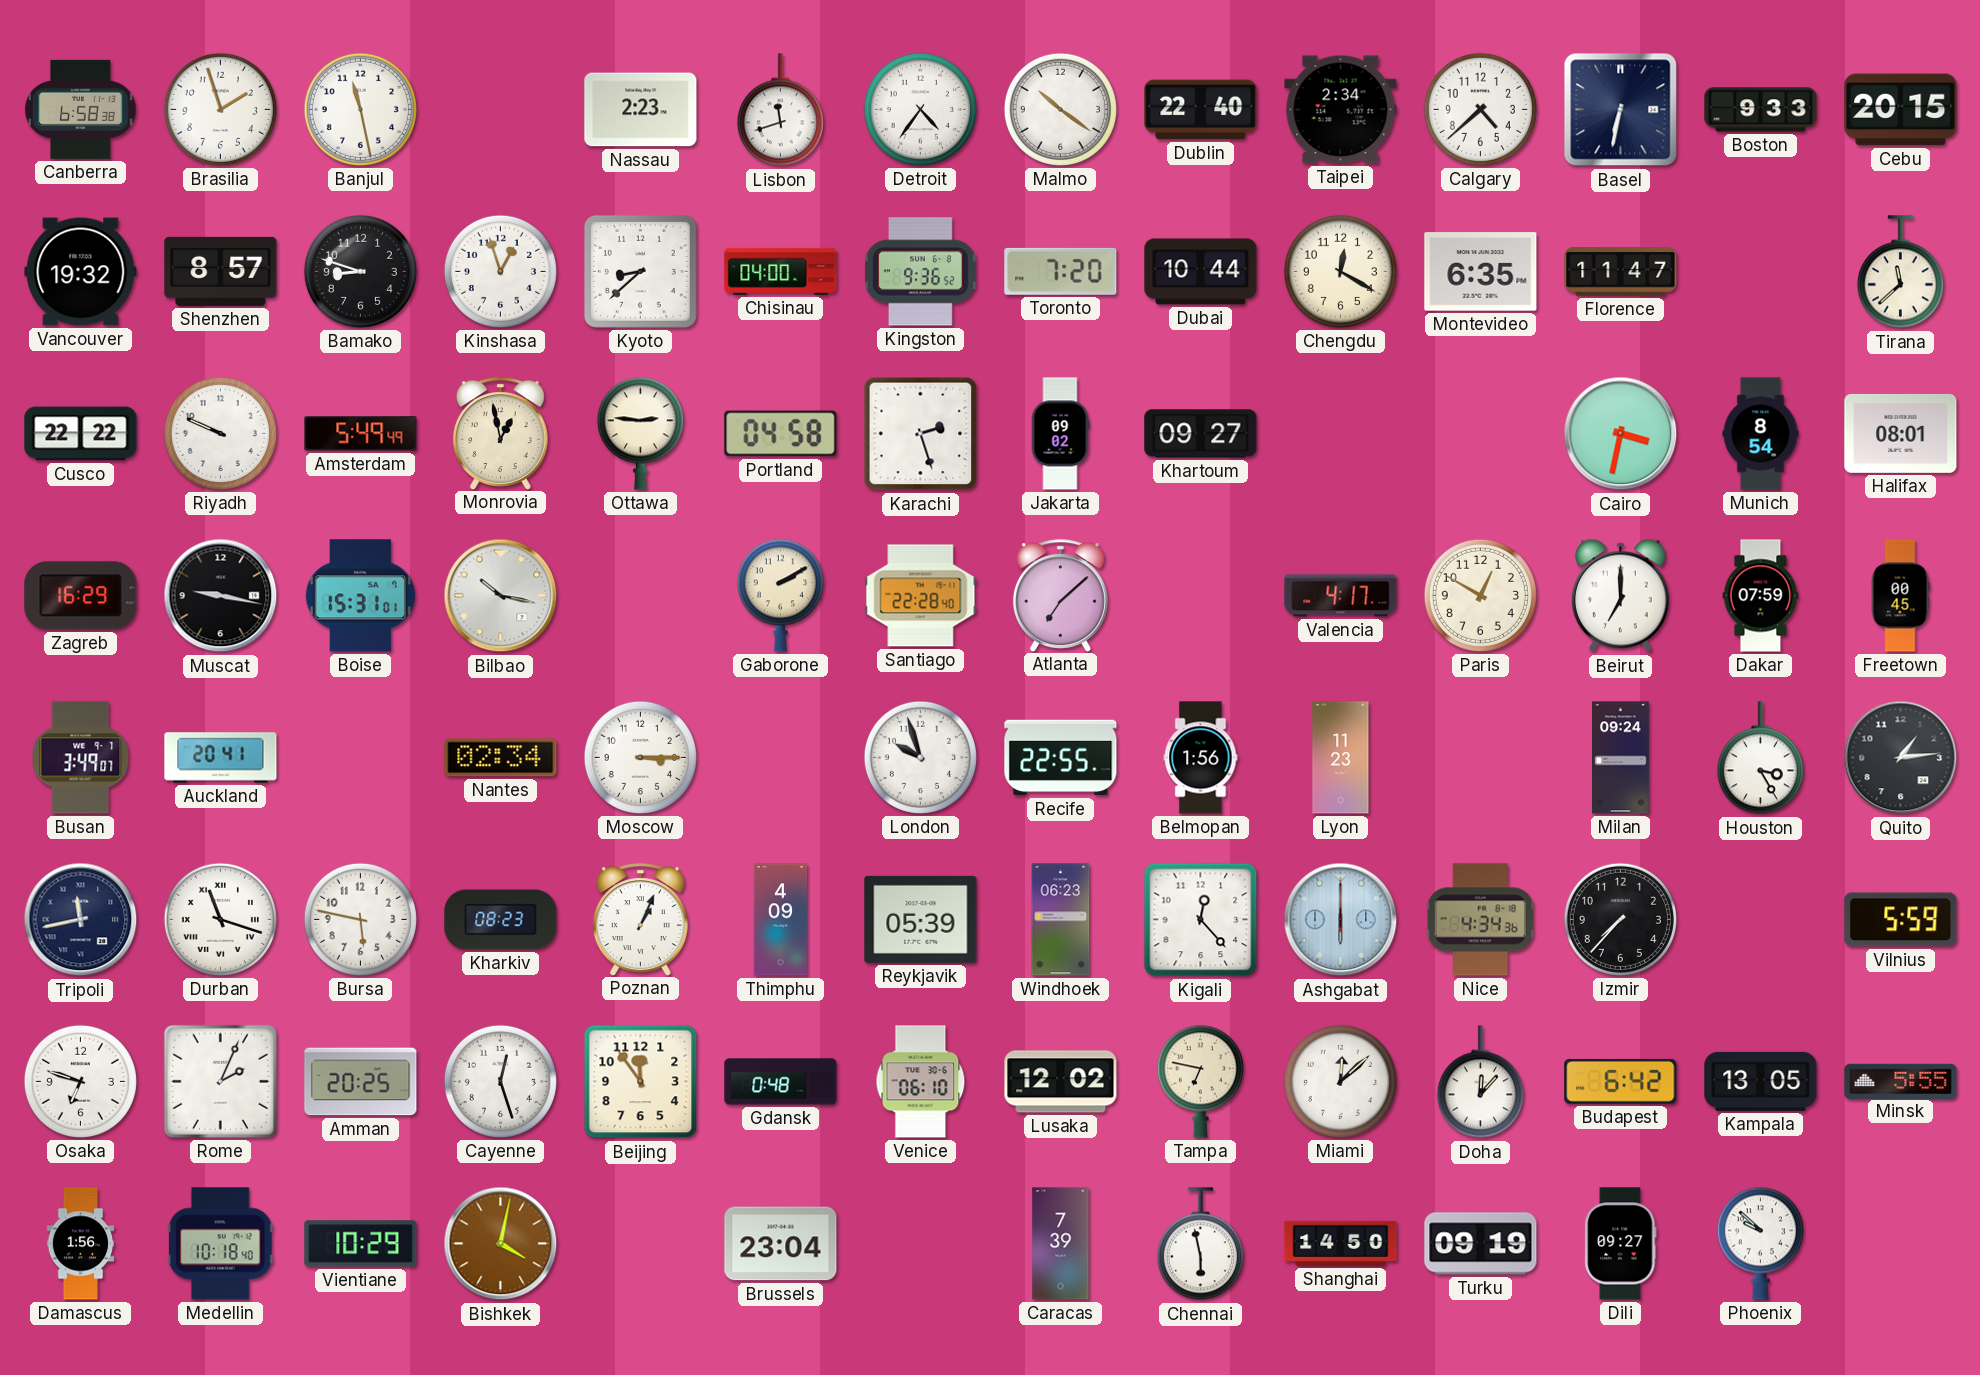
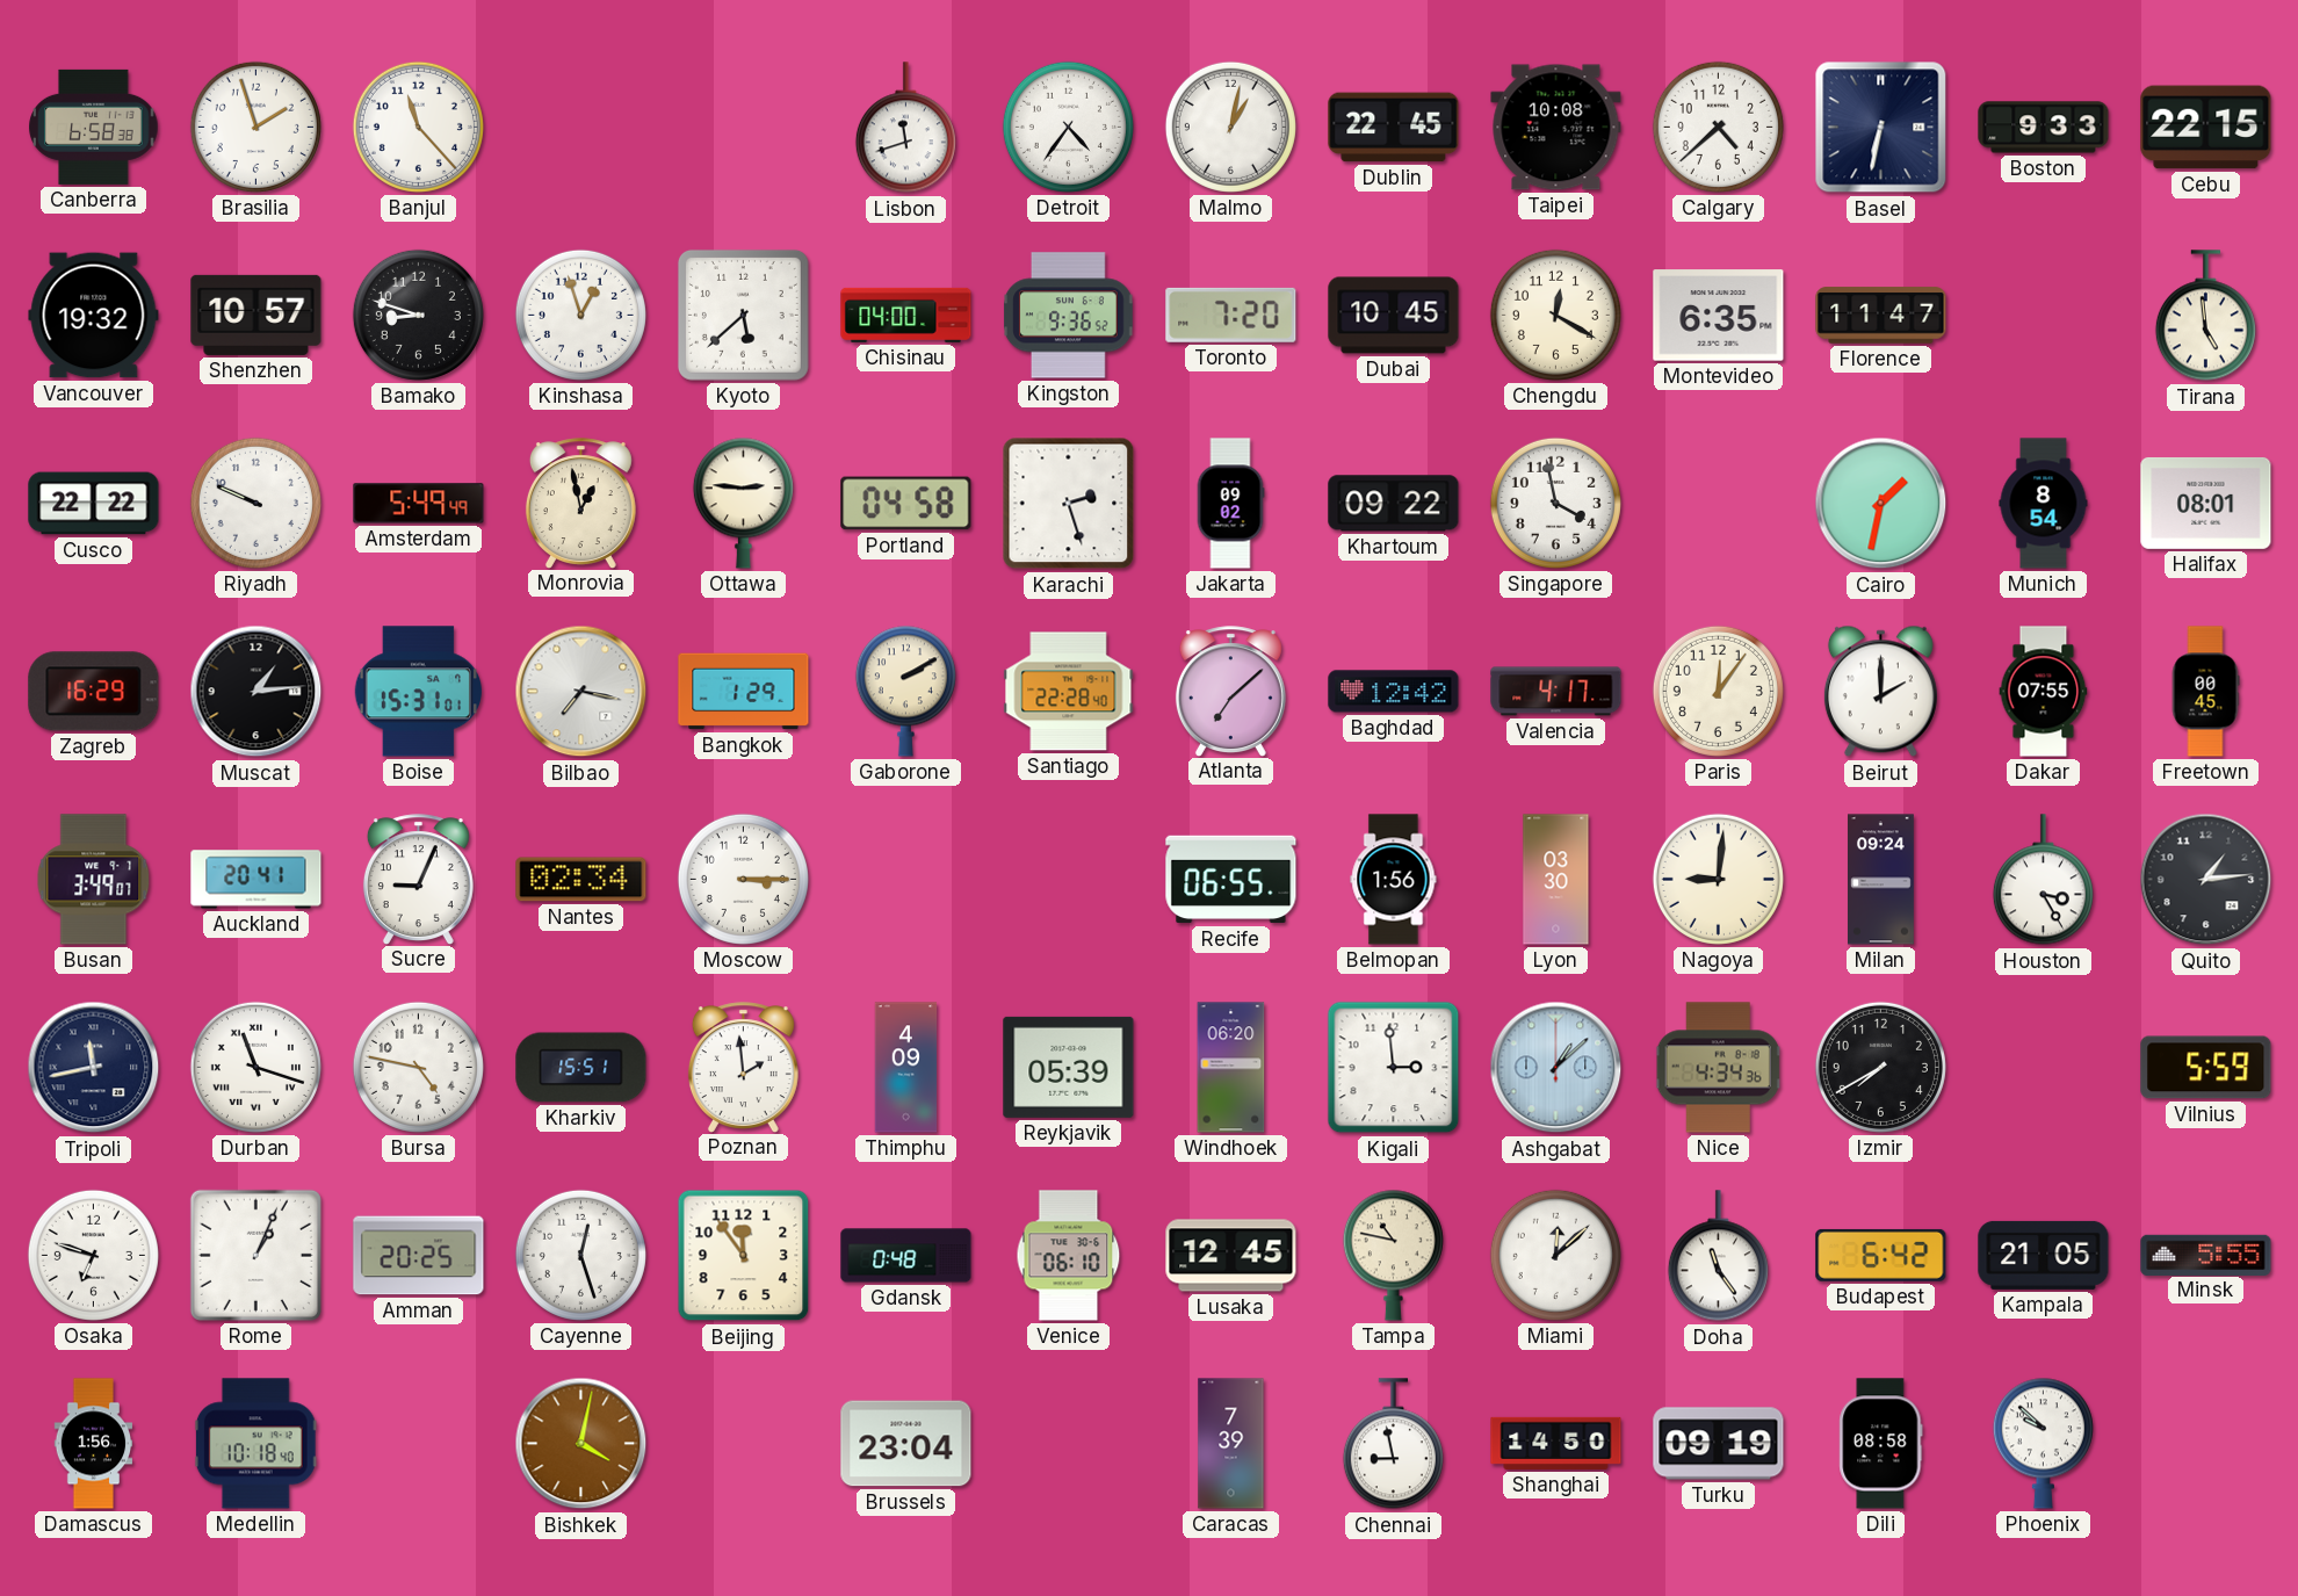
Banjul: 11:28 -> 11:23
Nassau: 2:23 -> none
Malmo: 10:21 -> 1:02
Dublin: 22:40 -> 22:45
Taipei: 2:34 -> 10:08
Cebu: 20:15 -> 22:15
Shenzhen: 8:57 -> 10:57
Kyoto: 8:38 -> 5:38
Dubai: 10:44 -> 10:45
Tirana: 11:38 -> 4:59
Khartoum: 09:27 -> 09:22
Singapore: none -> 3:58
Cairo: 3:32 -> 1:32
Muscat: 9:17 -> 1:14
Bilbao: 10:17 -> 7:17
Bangkok: none -> 1:29
Baghdad: none -> 12:42
Paris: 12:50 -> 12:06
Beirut: 7:00 -> 2:00
Dakar: 07:59 -> 07:55
Sucre: none -> 9:04
London: 9:57 -> none
Recife: 22:55 -> 06:55
Lyon: 11:23 -> 03:30
Nagoya: none -> 9:01
Bursa: 5:47 -> 4:47
Kharkiv: 08:23 -> 15:51
Poznan: 1:04 -> 1:59
Windhoek: 06:23 -> 06:20
Kigali: 12:23 -> 2:59
Ashgabat: 6:00 -> 1:08
Izmir: 7:37 -> 7:40
Rome: 2:04 -> 1:04
Lusaka: 12:02 -> 12:45
Tampa: 6:47 -> 10:47
Doha: 12:07 -> 11:24
Kampala: 13:05 -> 21:05
Vientiane: 10:29 -> none
Chennai: 5:58 -> 8:58
Dili: 09:27 -> 08:58
